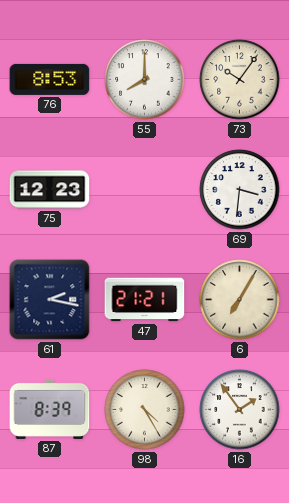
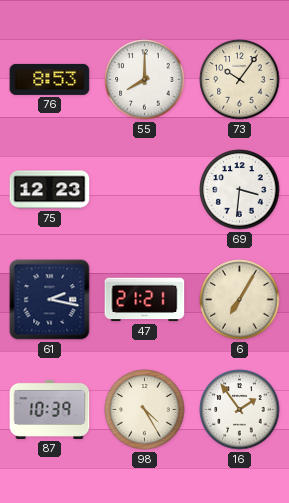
87: 8:39 -> 10:39
